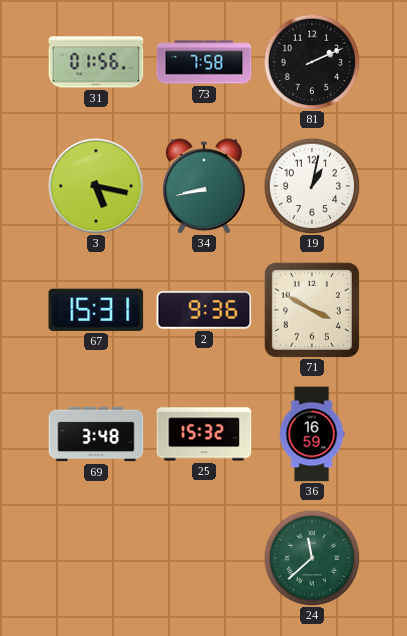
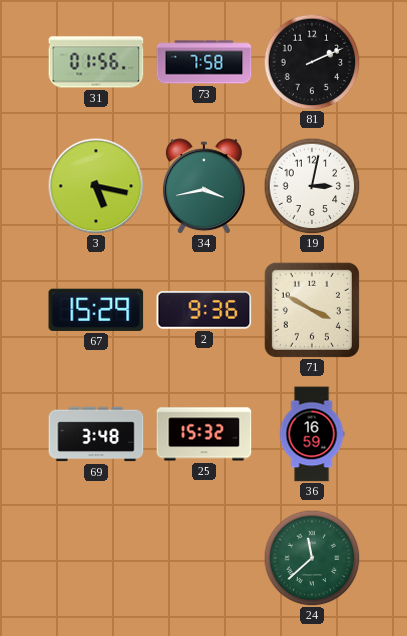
34: 8:43 -> 3:43
19: 1:02 -> 3:02
67: 15:31 -> 15:29
